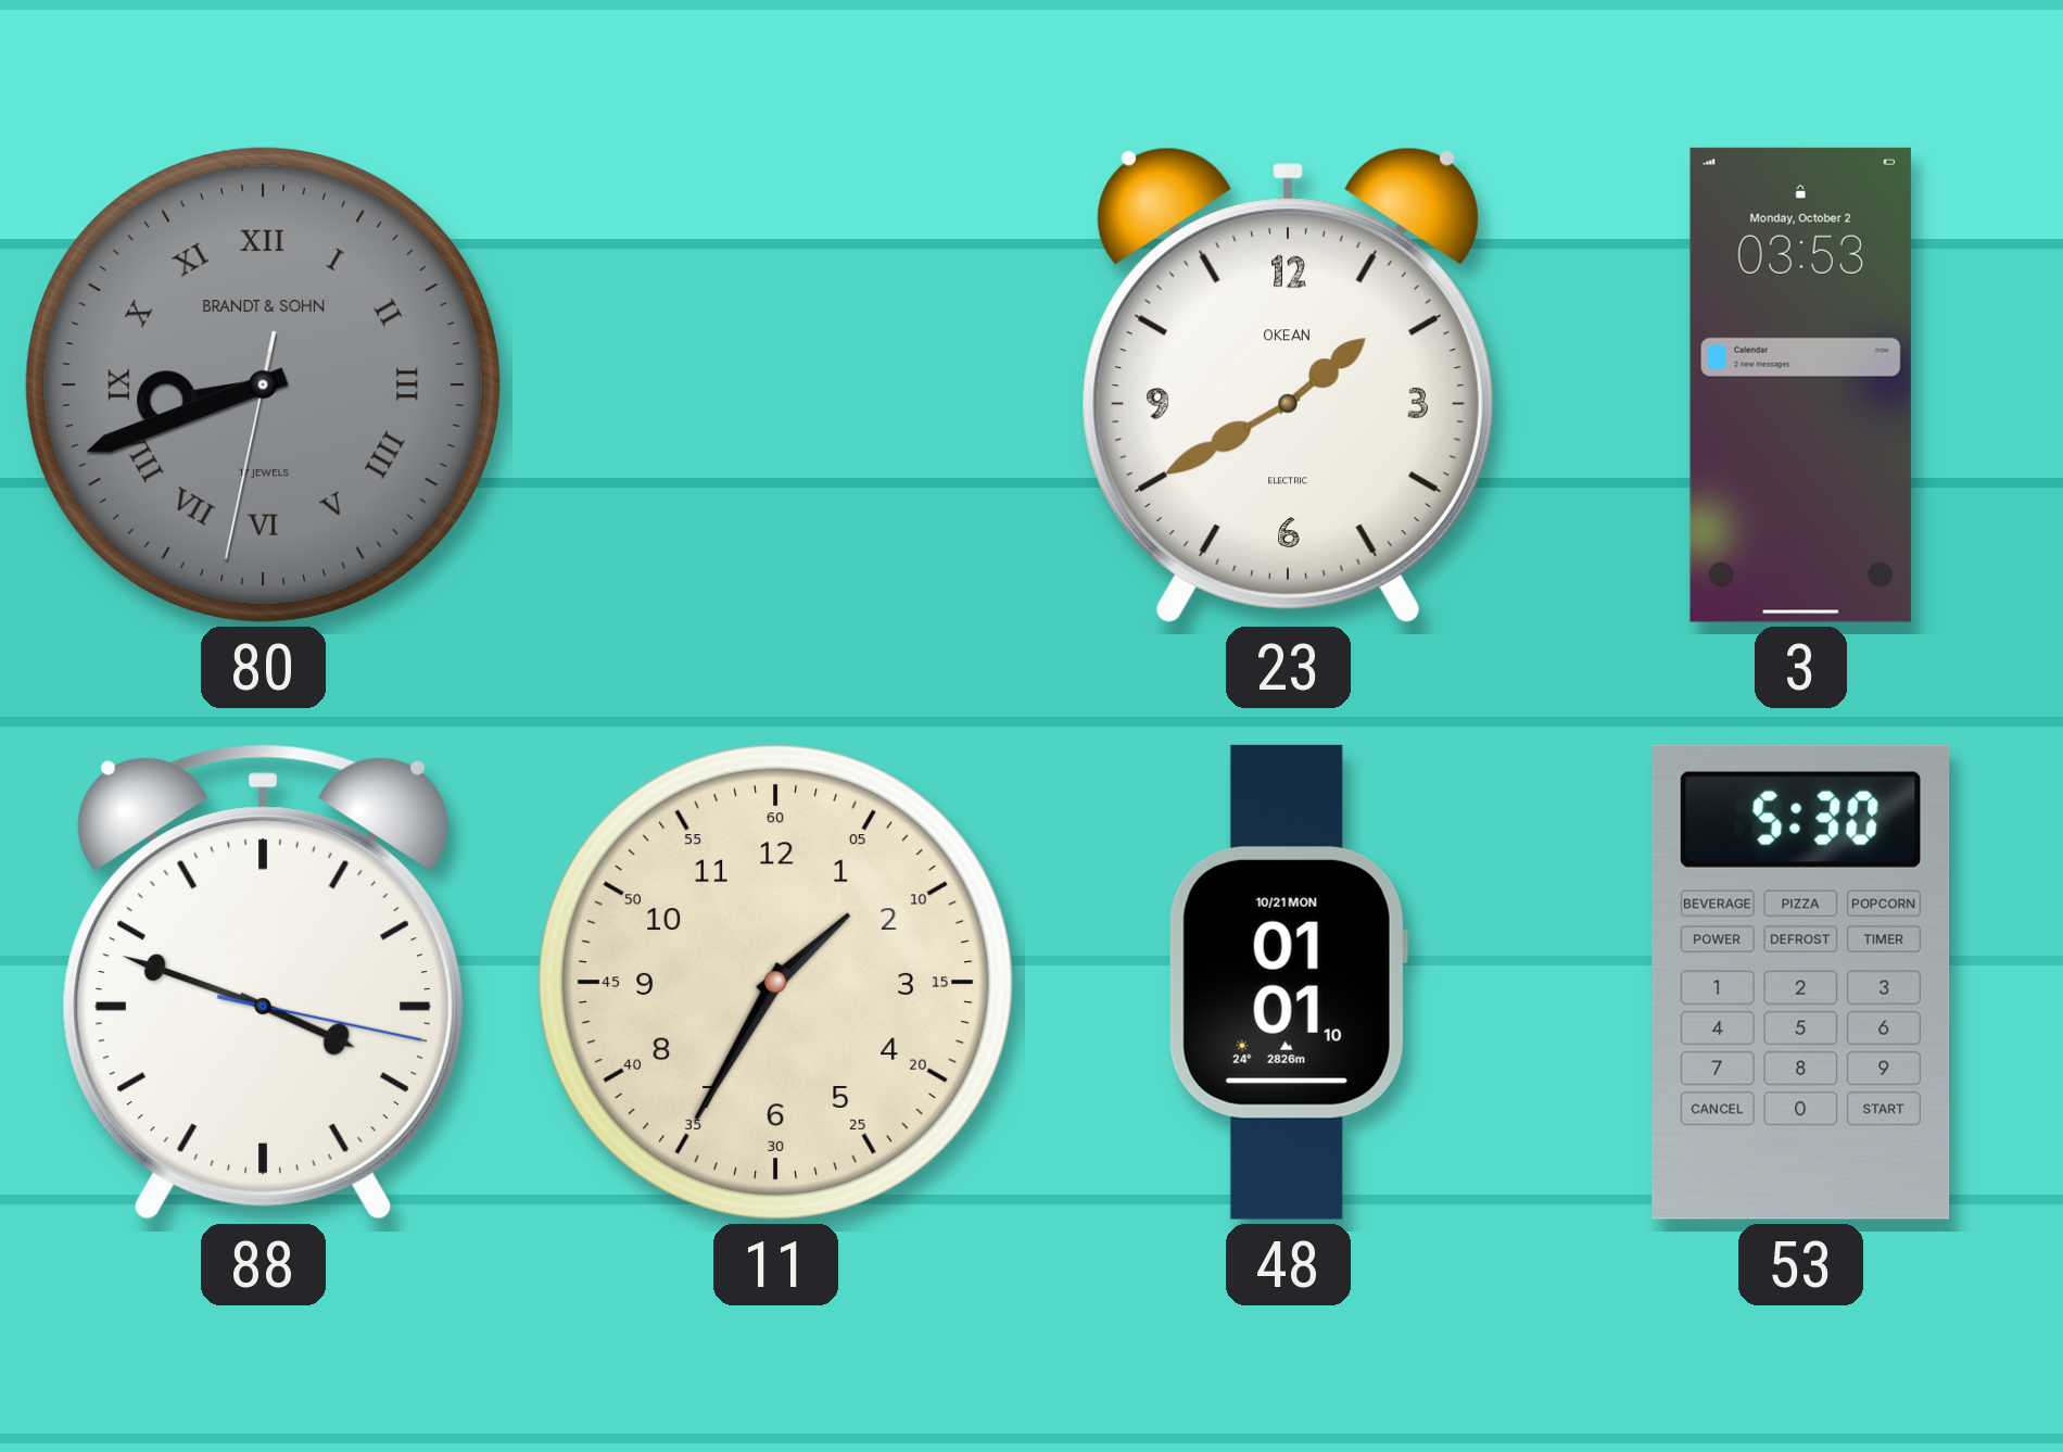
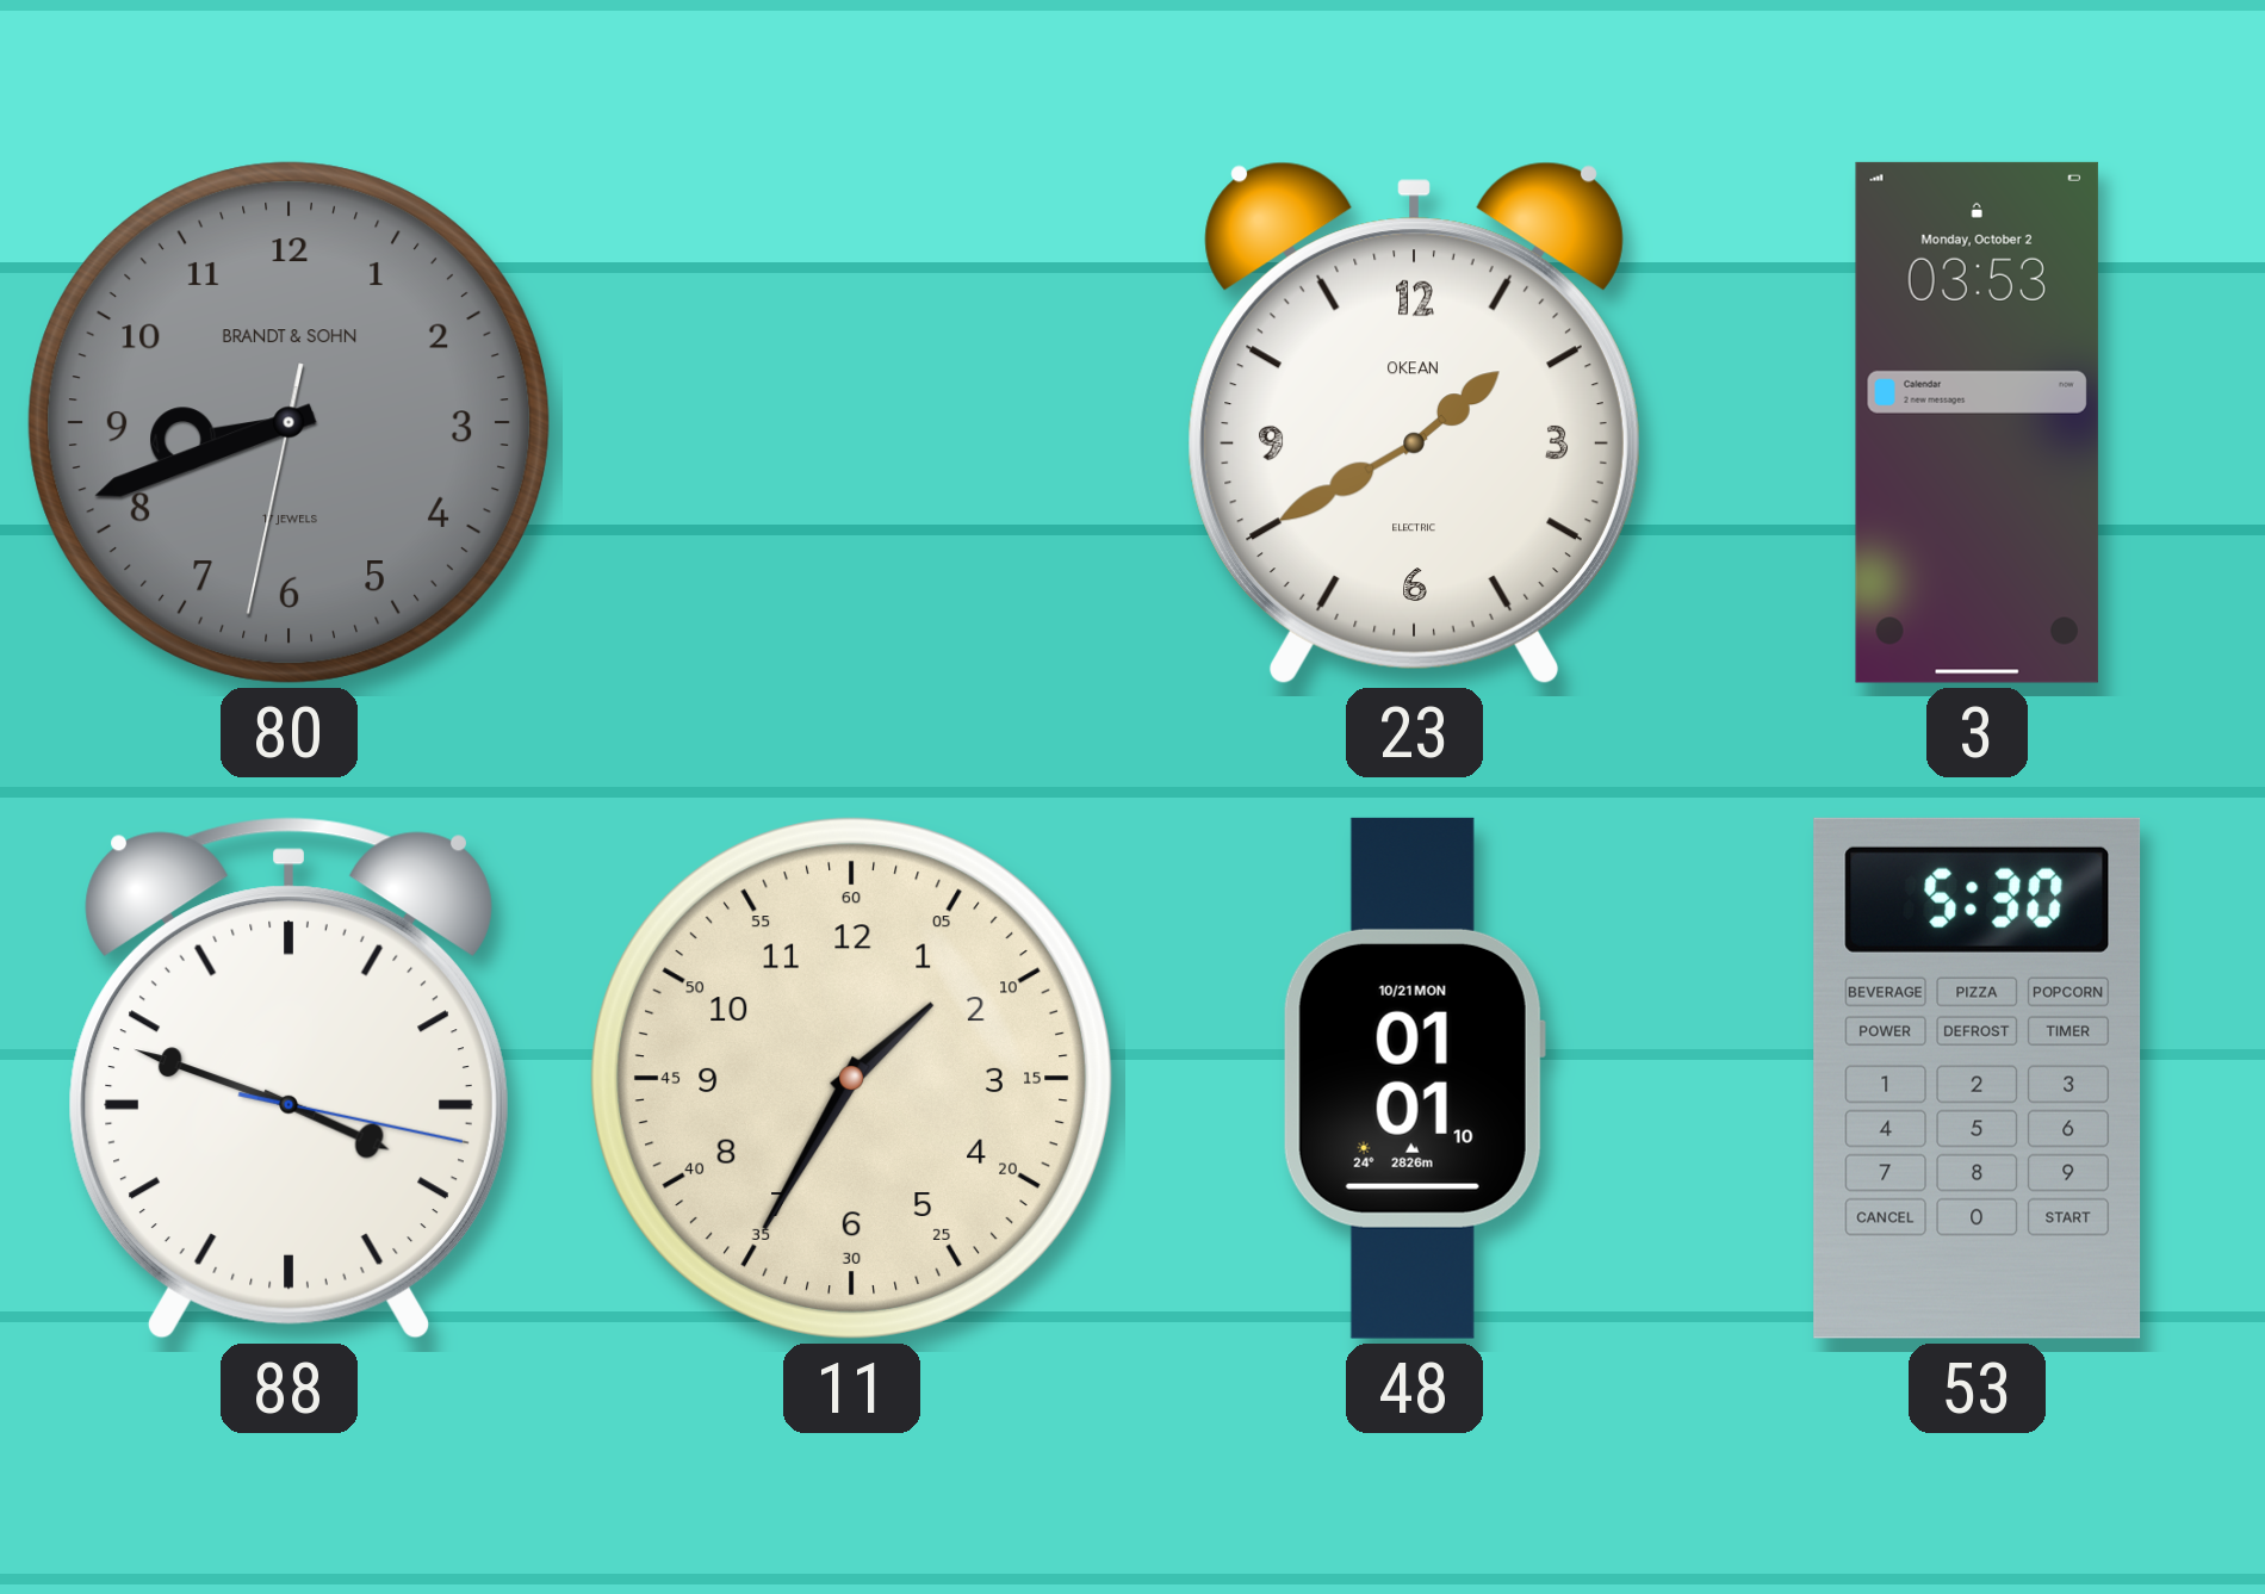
80 numerals: Roman -> Arabic
